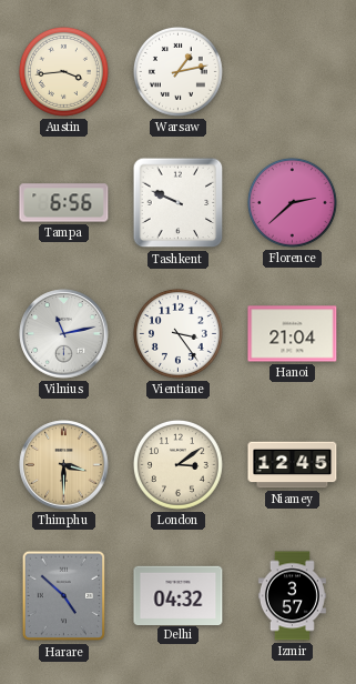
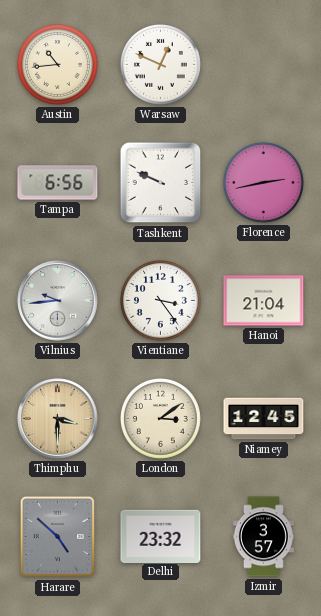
Austin: 3:44 -> 10:44
Warsaw: 1:13 -> 12:49
Florence: 2:38 -> 2:43
Vilnius: 11:13 -> 9:44
Delhi: 04:32 -> 23:32
